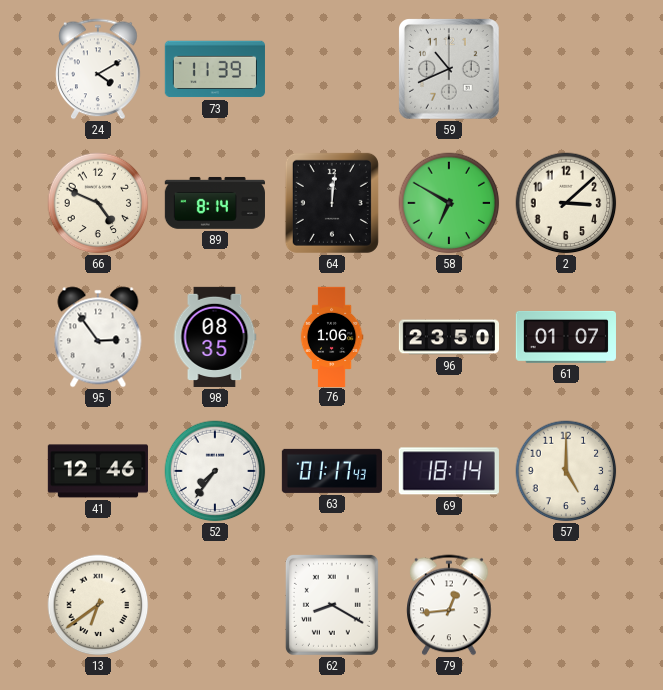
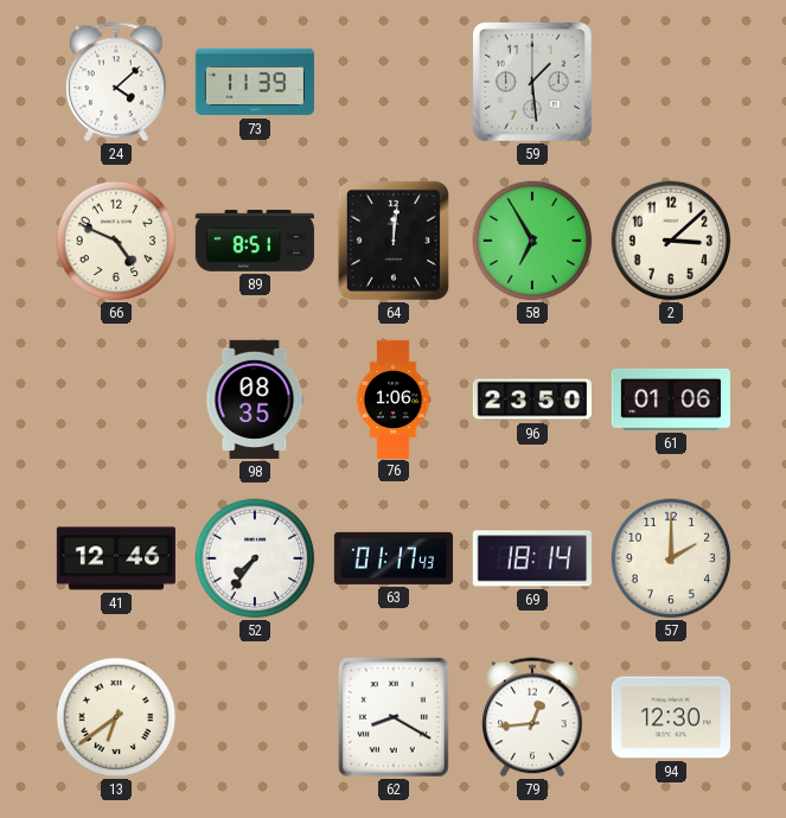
24: 4:10 -> 4:08
59: 10:41 -> 1:29
89: 8:14 -> 8:51
58: 6:50 -> 6:55
95: 2:54 -> none
61: 01:07 -> 01:06
57: 5:00 -> 2:00
94: none -> 12:30
